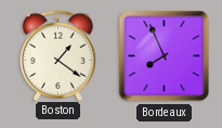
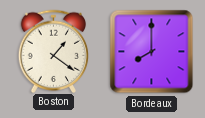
Bordeaux: 7:56 -> 8:00
